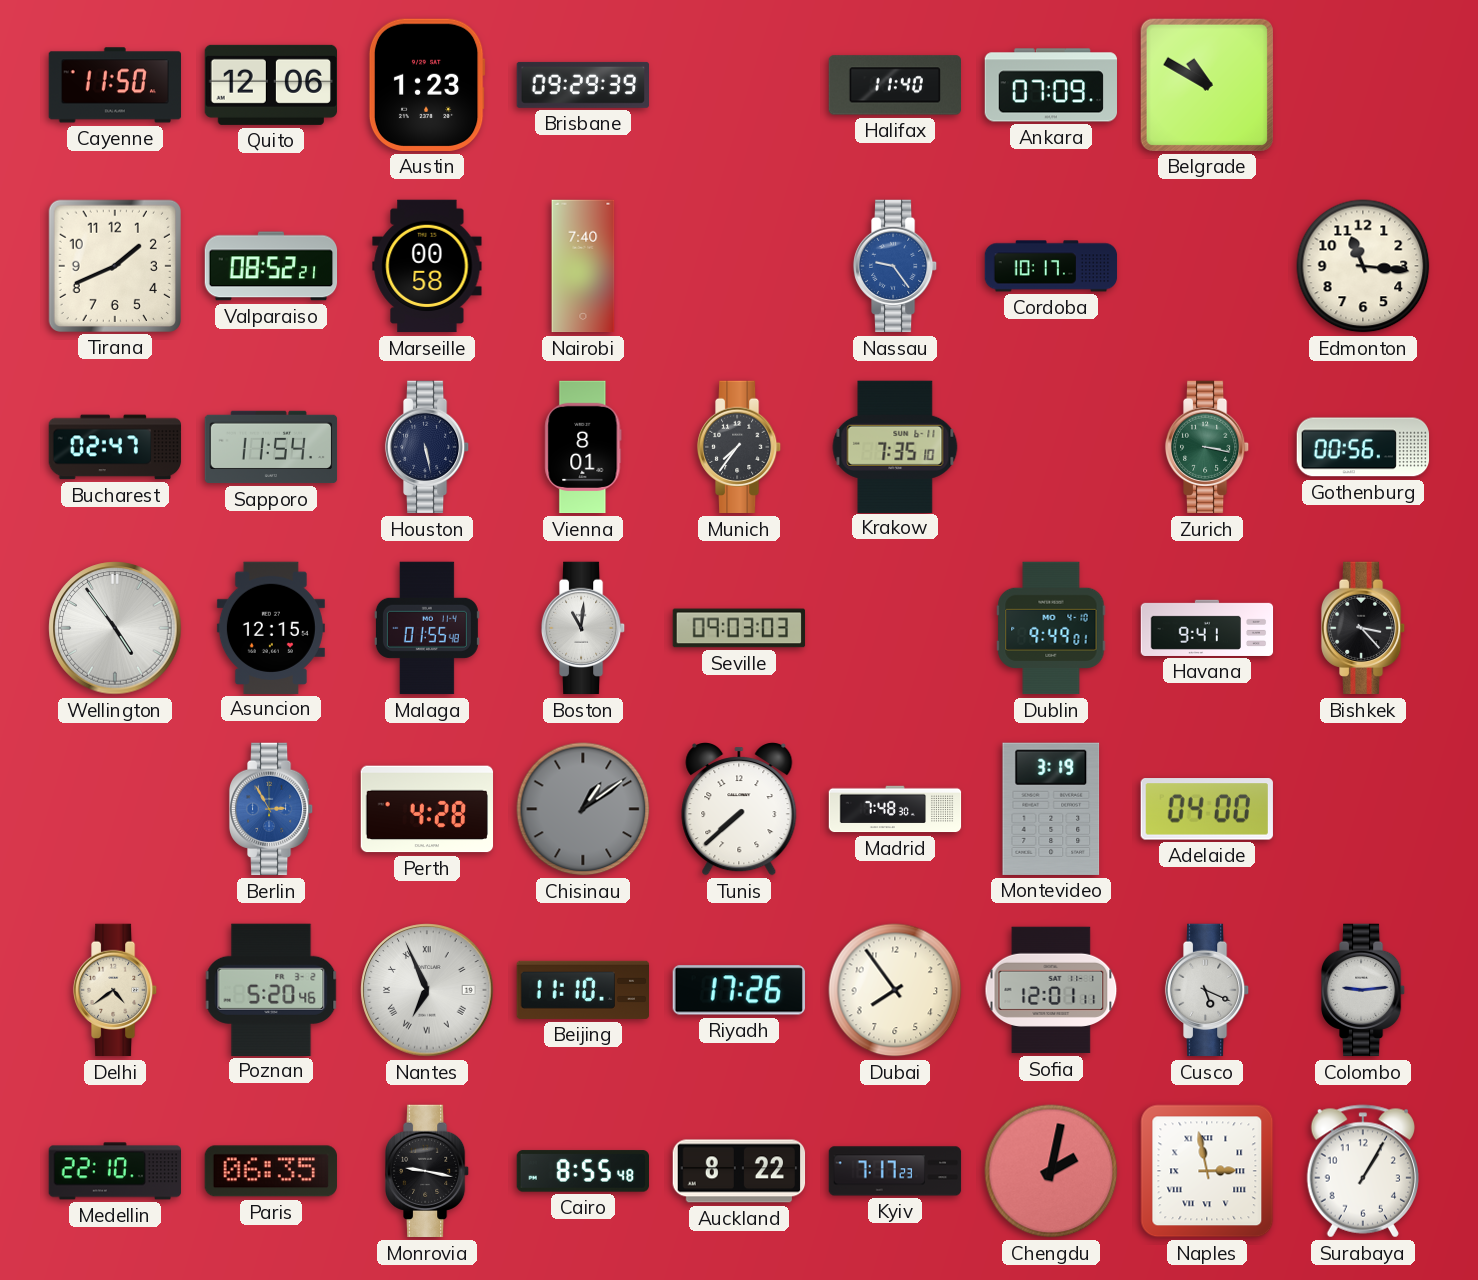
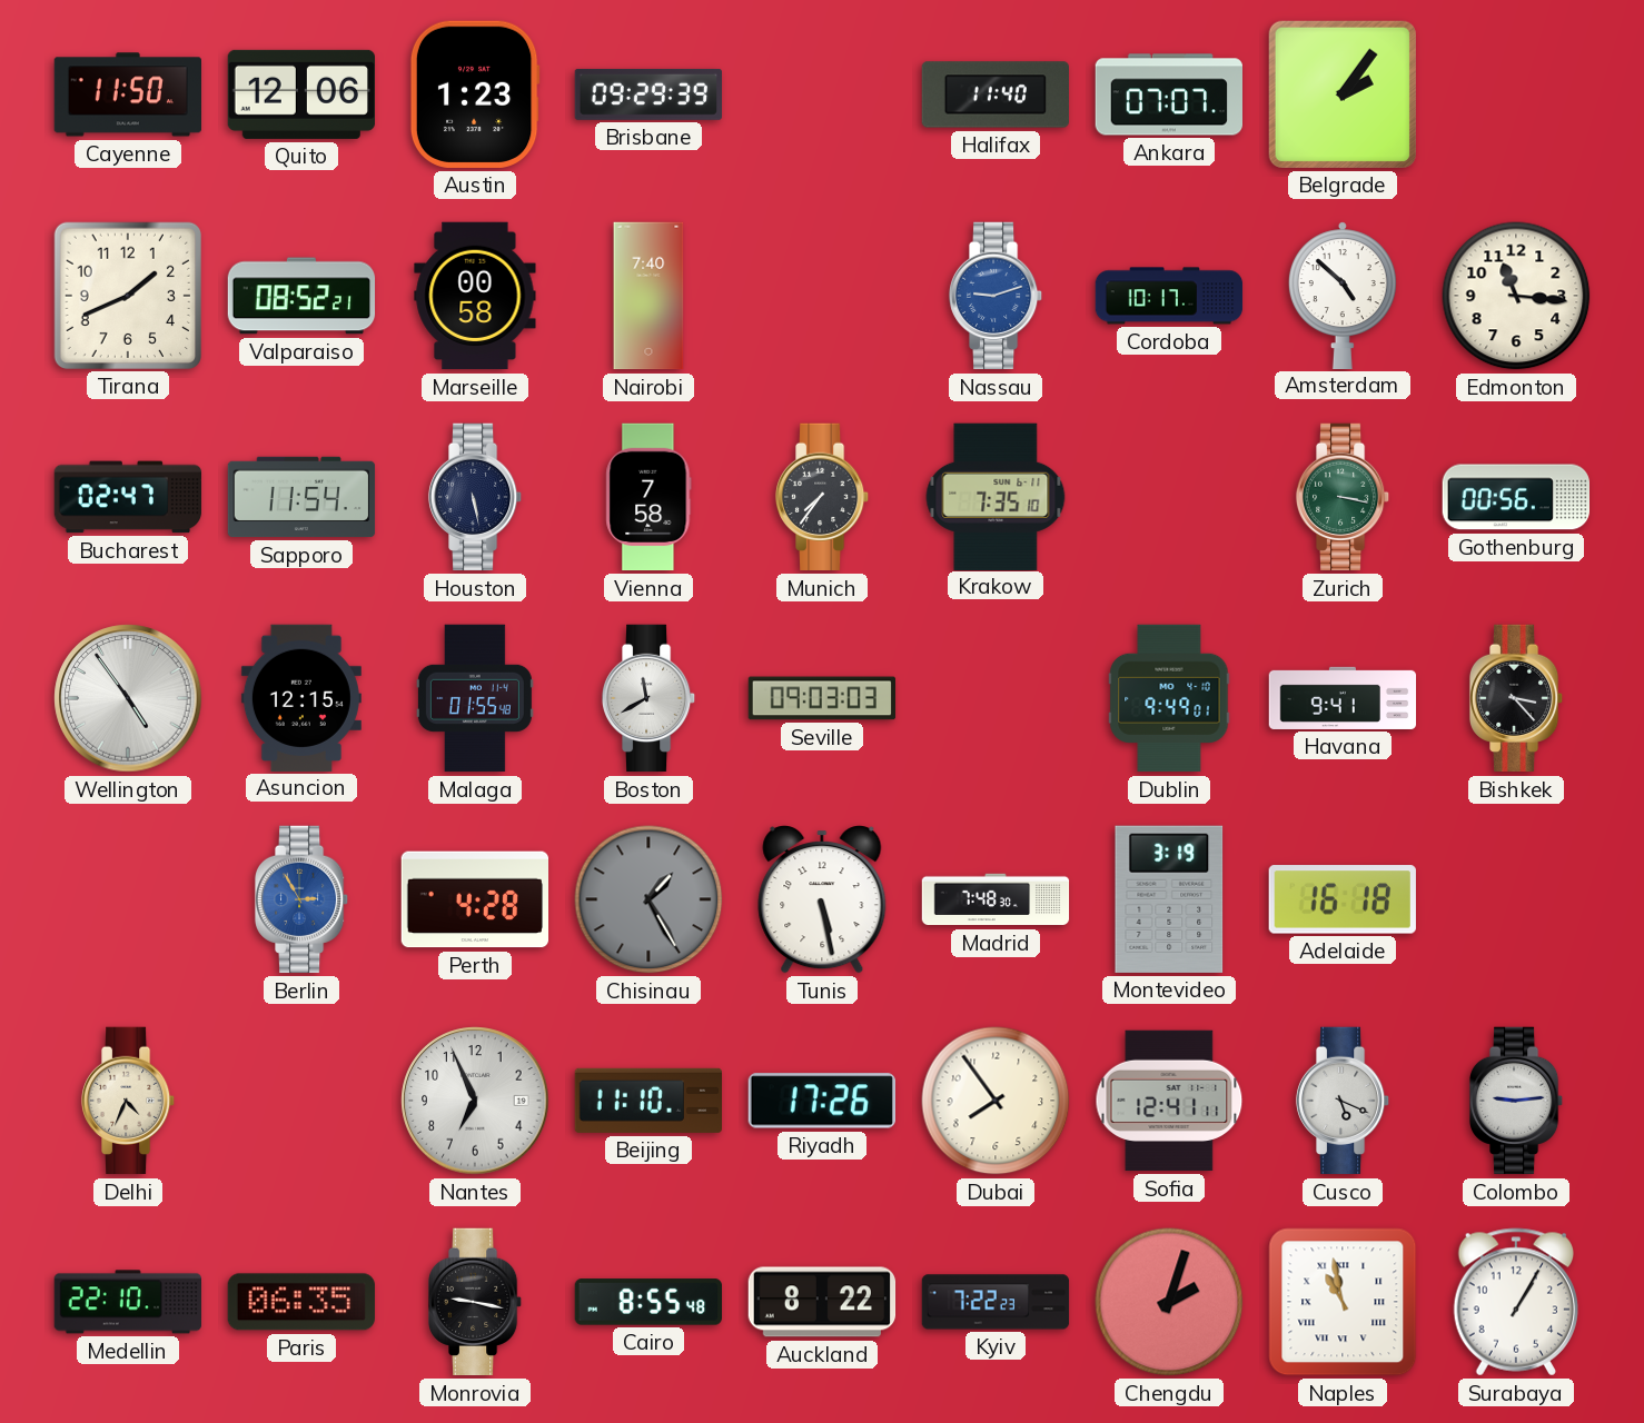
Ankara: 07:09 -> 07:07
Belgrade: 10:50 -> 2:06
Nassau: 9:24 -> 9:12
Amsterdam: none -> 4:52
Vienna: 8:01 -> 7:58
Boston: 11:01 -> 11:40
Chisinau: 1:09 -> 1:25
Tunis: 7:38 -> 5:28
Adelaide: 04:00 -> 16:18
Delhi: 4:39 -> 4:34
Poznan: 5:20 -> none
Nantes numerals: Roman -> Arabic
Sofia: 12:01 -> 12:41
Kyiv: 7:17 -> 7:22
Chengdu: 2:02 -> 2:03
Naples: 2:58 -> 10:58
